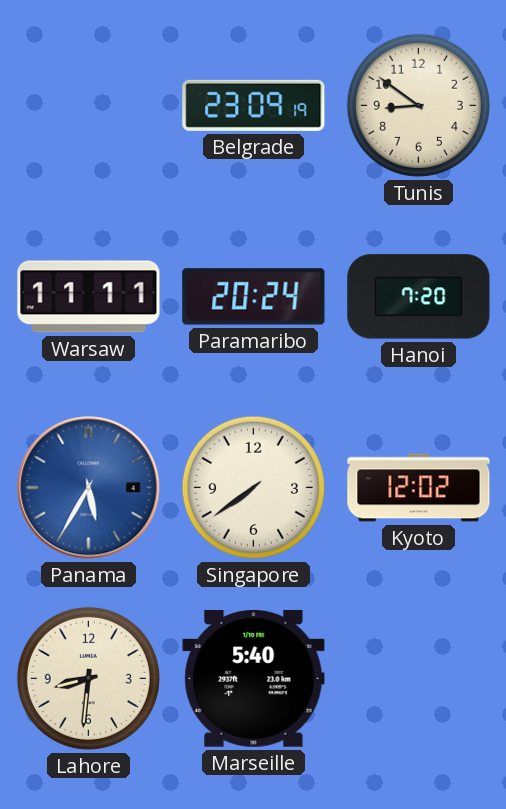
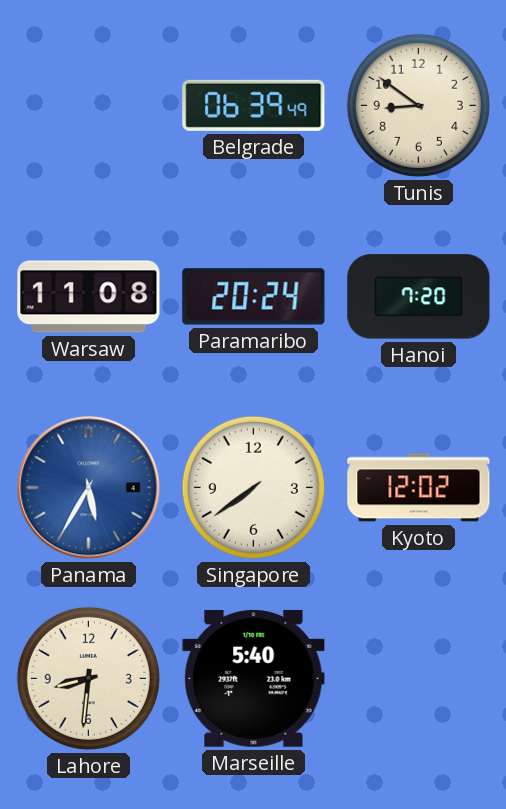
Belgrade: 23:09 -> 06:39
Warsaw: 11:11 -> 11:08
